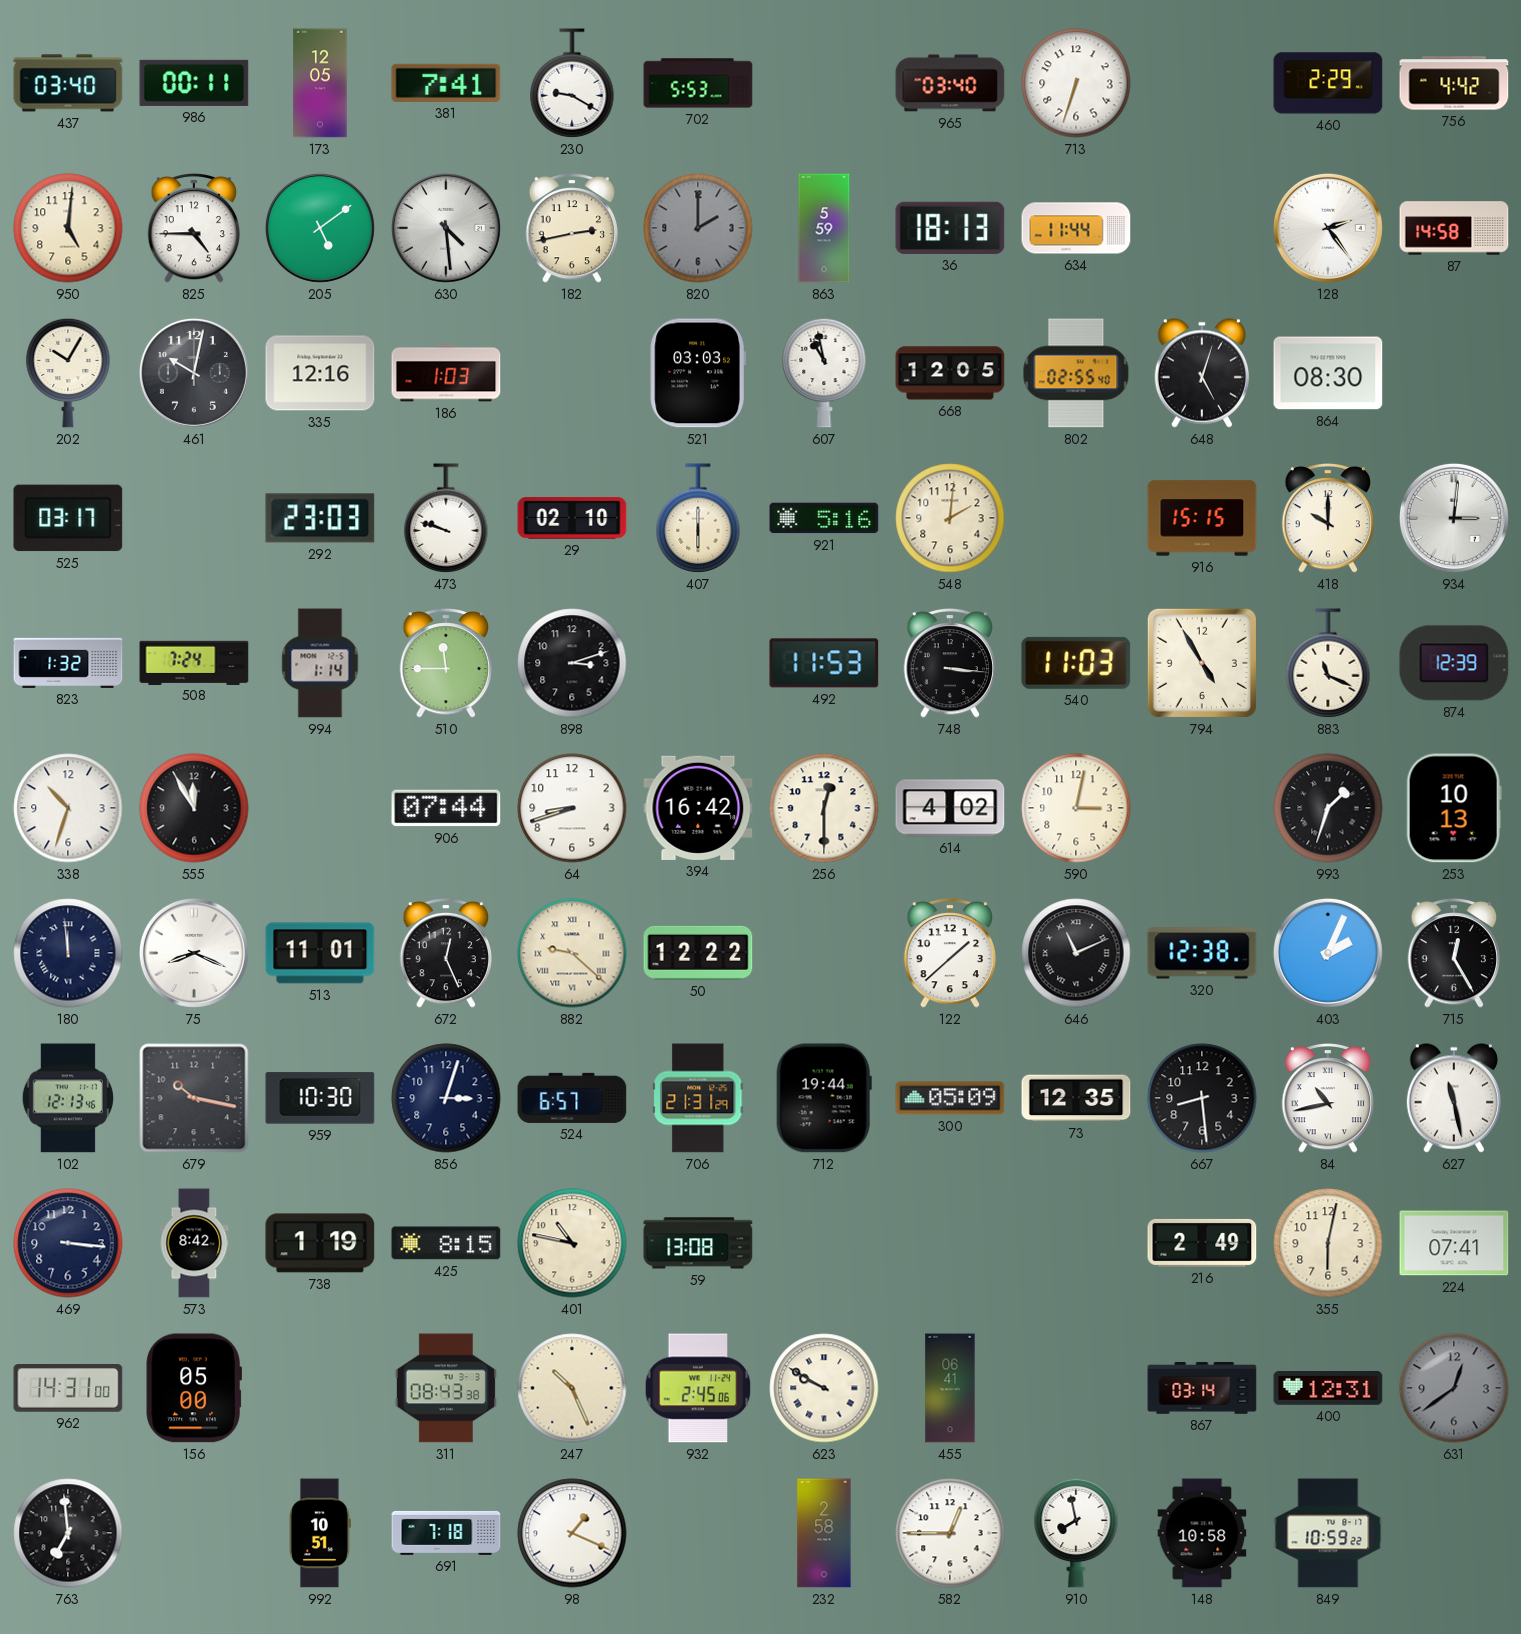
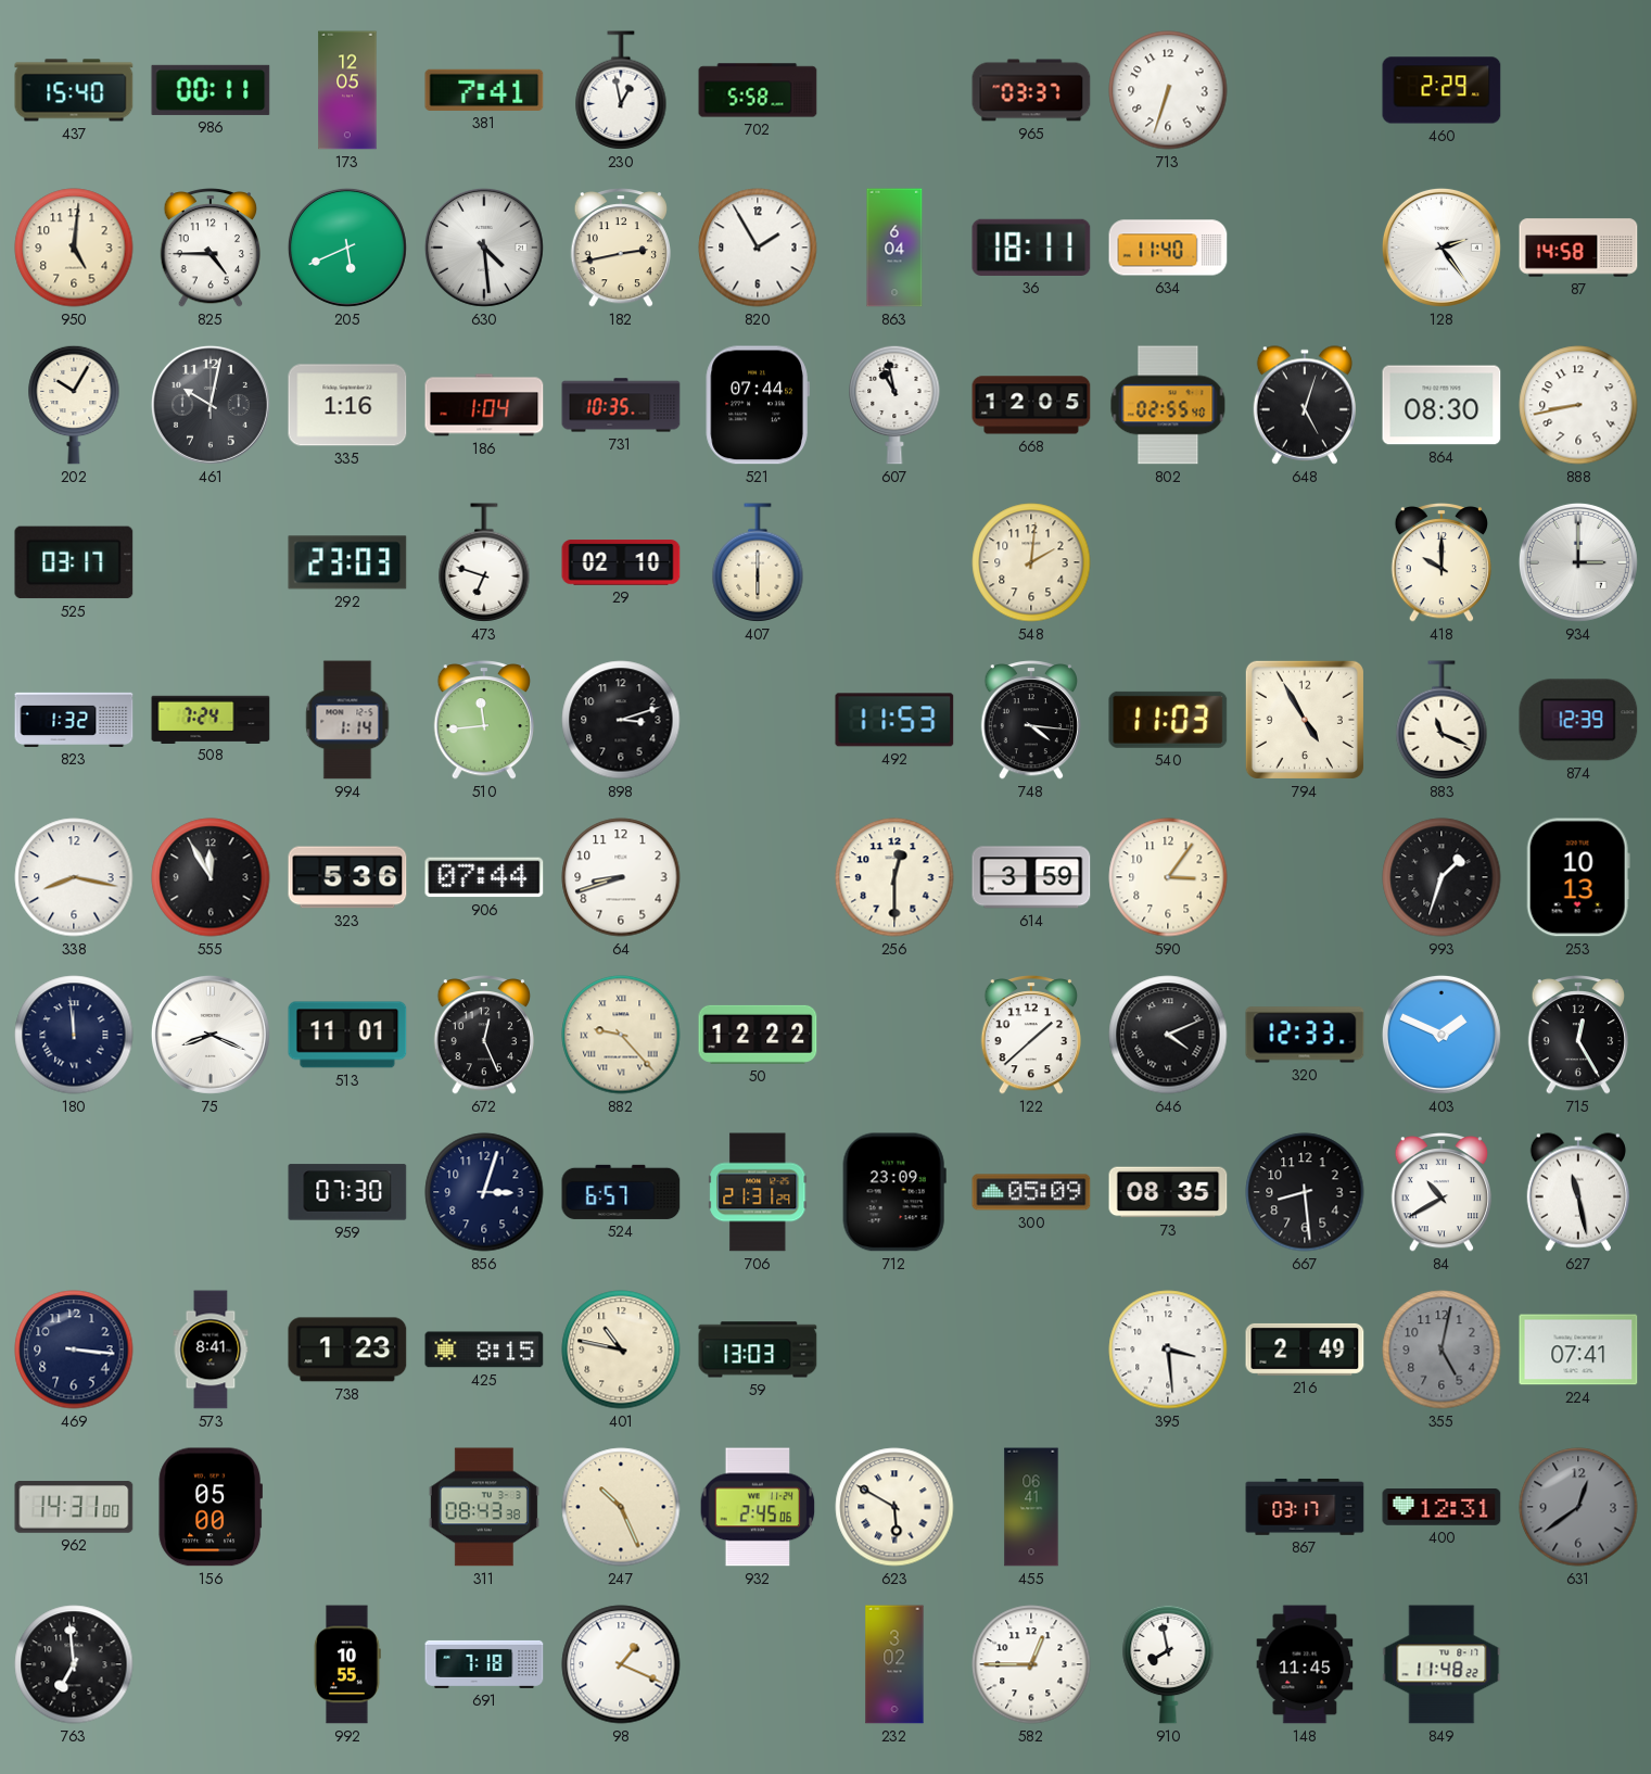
437: 03:40 -> 15:40
230: 9:20 -> 12:58
702: 5:53 -> 5:58
965: 03:40 -> 03:37
756: 4:42 -> none
205: 5:09 -> 5:41
820: 2:00 -> 1:55
820 dial: grey -> white
863: 5:59 -> 6:04
36: 18:13 -> 18:11
634: 11:44 -> 11:40
335: 12:16 -> 1:16
186: 1:03 -> 1:04
731: none -> 10:35
521: 03:03 -> 07:44
888: none -> 8:43
473: 9:48 -> 6:48
921: 5:16 -> none
916: 15:15 -> none
934: 3:01 -> 3:00
510: 11:45 -> 11:44
748: 3:16 -> 4:16
338: 10:33 -> 8:17
323: none -> 5:36
394: 16:42 -> none
614: 4:02 -> 3:59
590: 3:02 -> 3:06
882: 9:22 -> 9:23
646: 11:11 -> 4:11
320: 12:38 -> 12:33
403: 2:04 -> 1:49
102: 12:13 -> none
679: 10:17 -> none
959: 10:30 -> 07:30
712: 19:44 -> 23:09
73: 12:35 -> 08:35
84: 10:43 -> 10:40
573: 8:42 -> 8:41
738: 1:19 -> 1:23
59: 13:08 -> 13:03
395: none -> 3:29
355: 6:02 -> 5:02
355 dial: cream -> grey
623: 9:50 -> 5:50
867: 03:14 -> 03:17
992: 10:51 -> 10:55
232: 2:58 -> 3:02
148: 10:58 -> 11:45
849: 10:59 -> 11:48
